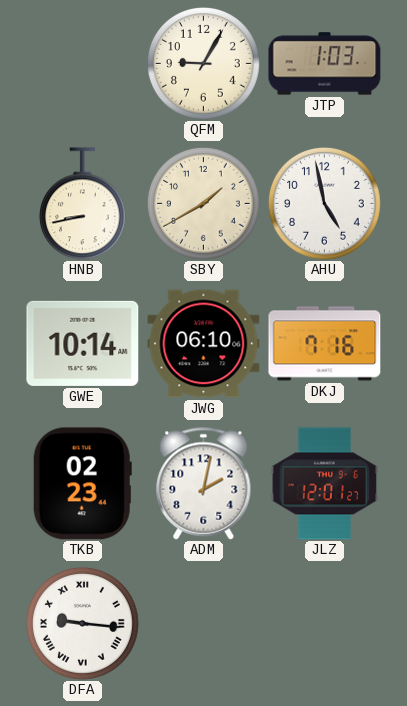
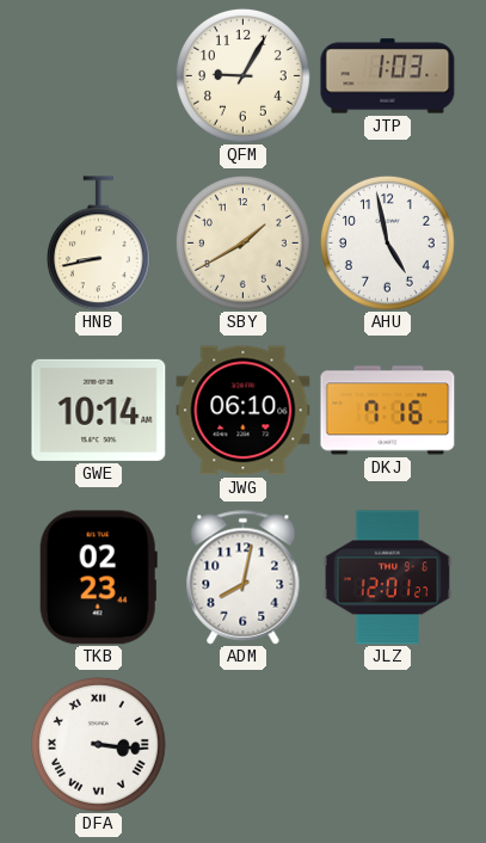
ADM: 2:02 -> 8:02
DFA: 9:16 -> 3:16
